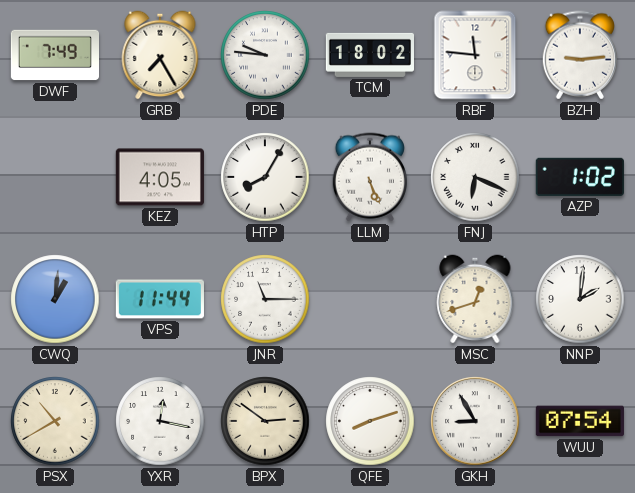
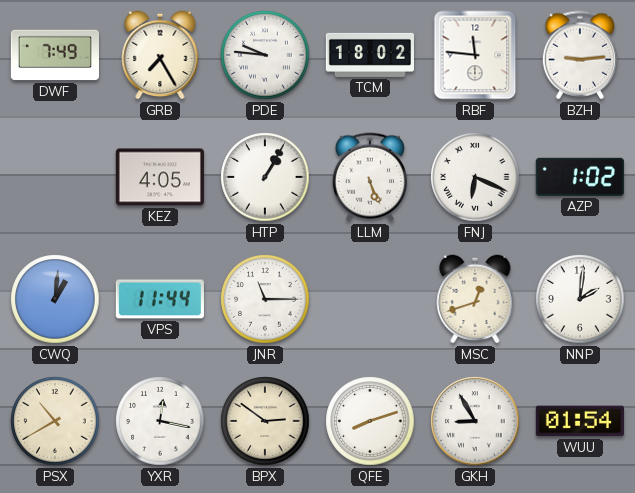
HTP: 8:05 -> 1:05
WUU: 07:54 -> 01:54
